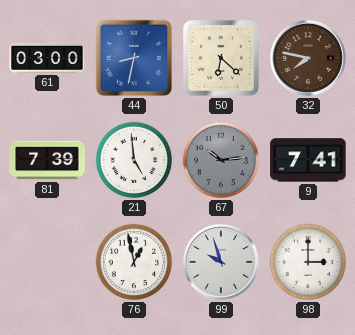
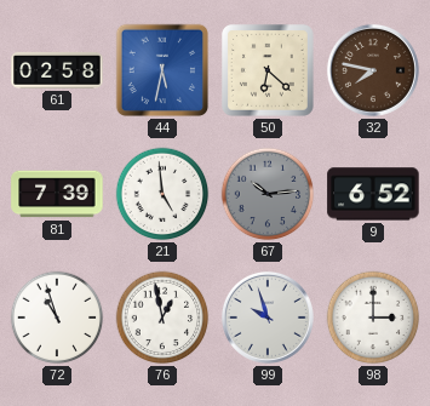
61: 03:00 -> 02:58
44: 8:32 -> 5:32
9: 7:41 -> 6:52
72: none -> 10:57
